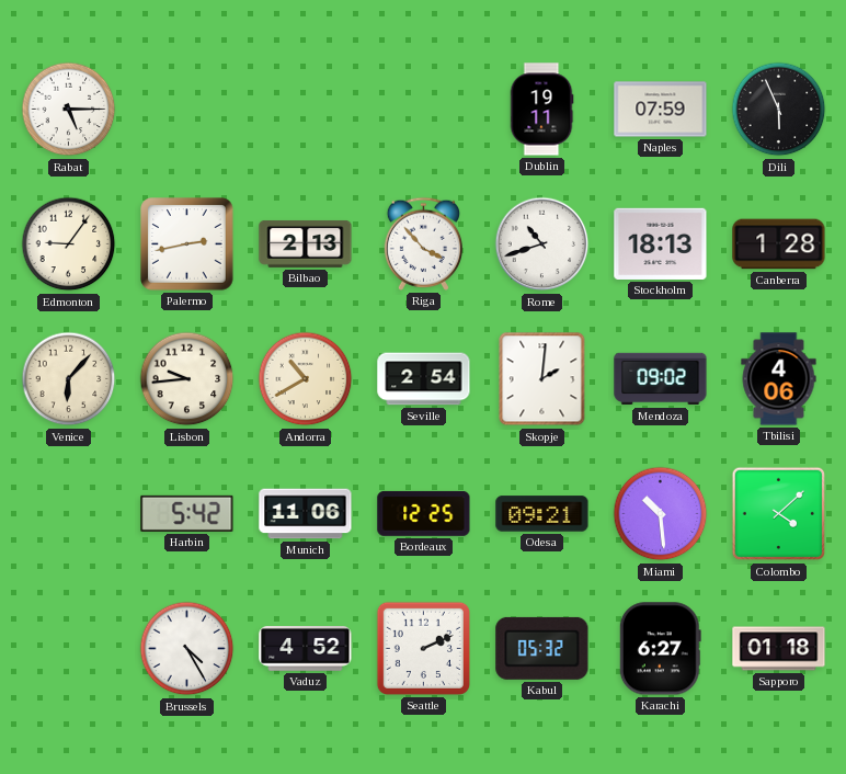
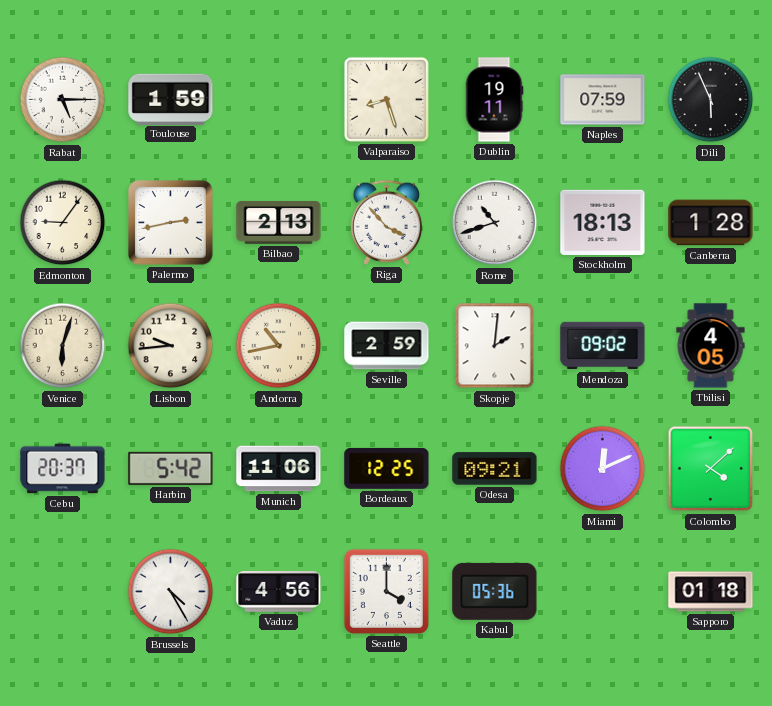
Toulouse: none -> 1:59
Valparaiso: none -> 8:27
Venice: 6:07 -> 6:03
Andorra: 10:40 -> 10:43
Seville: 2:54 -> 2:59
Tbilisi: 4:06 -> 4:05
Cebu: none -> 20:37
Miami: 10:29 -> 12:11
Vaduz: 4:52 -> 4:56
Seattle: 2:11 -> 4:00
Kabul: 05:32 -> 05:36
Karachi: 6:27 -> none
